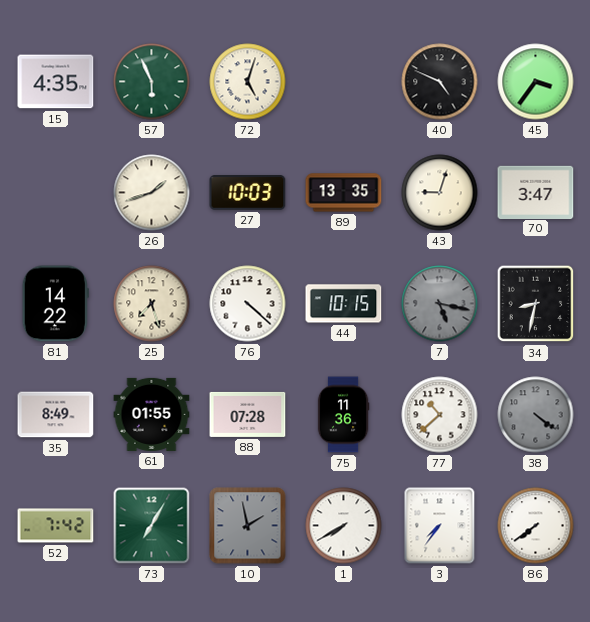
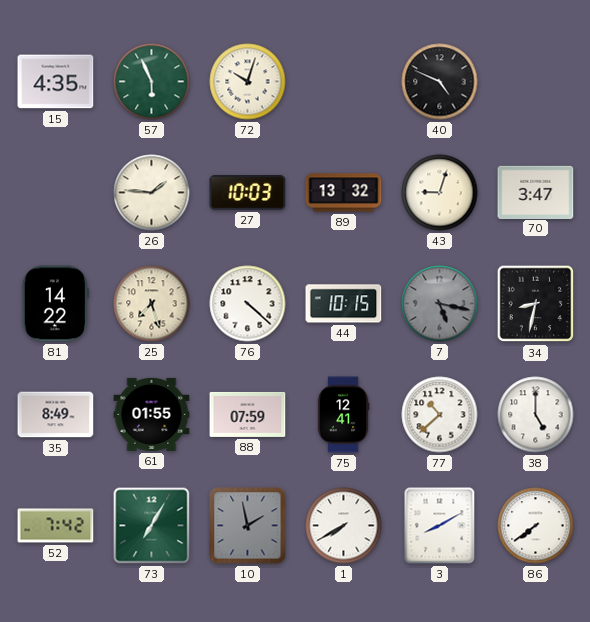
72: 5:03 -> 10:03
45: 3:36 -> none
26: 1:42 -> 1:46
89: 13:35 -> 13:32
88: 07:28 -> 07:59
75: 11:36 -> 12:41
38: 4:21 -> 5:00
38 dial: grey -> white
3: 7:36 -> 8:10
